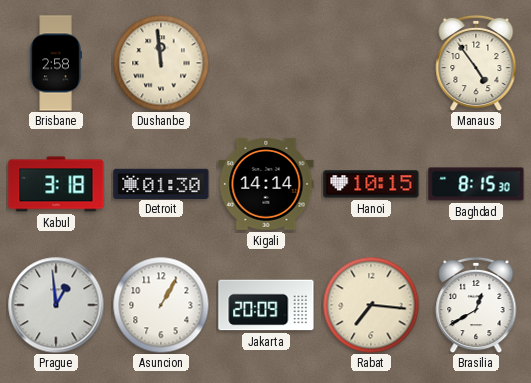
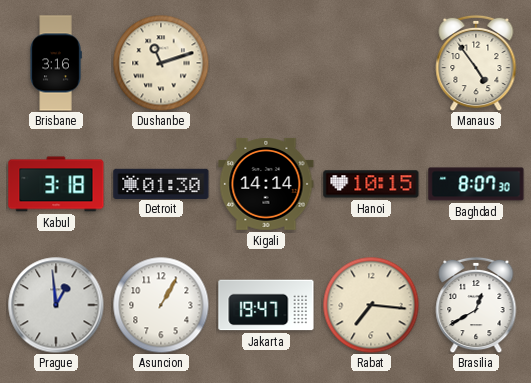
Brisbane: 2:58 -> 3:16
Dushanbe: 11:59 -> 11:12
Baghdad: 8:15 -> 8:07
Jakarta: 20:09 -> 19:47
